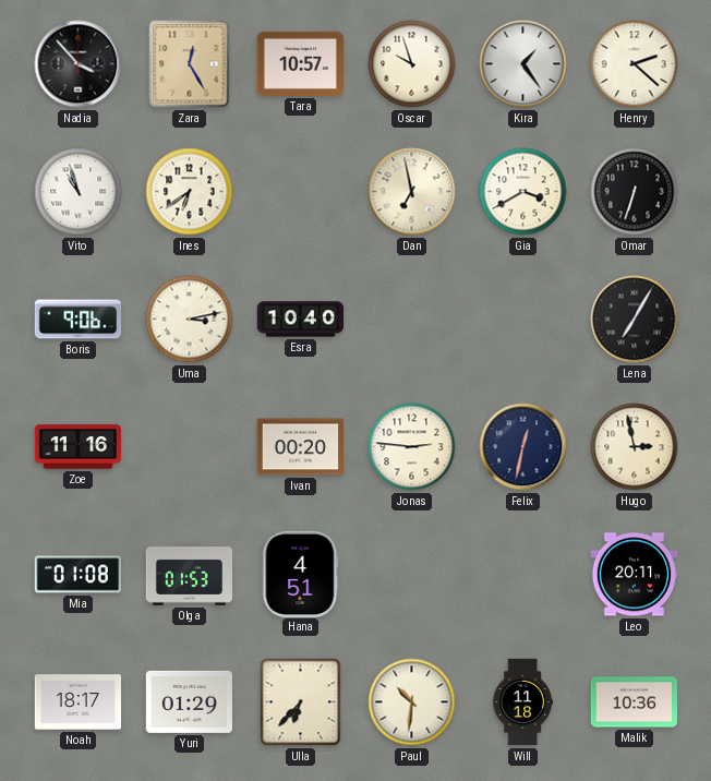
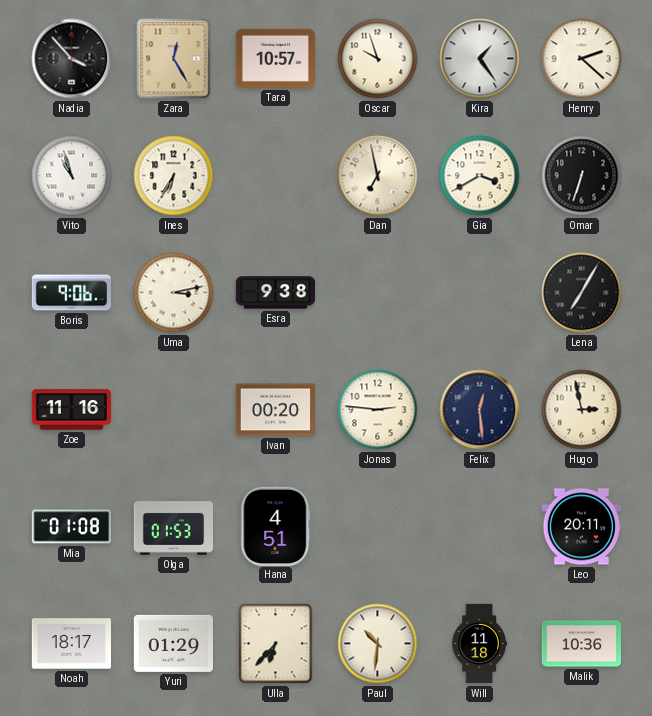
Ines: 6:39 -> 6:35
Esra: 10:40 -> 9:38
Felix: 12:32 -> 12:29
